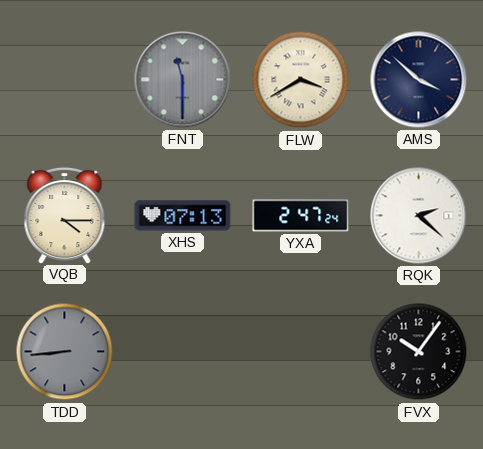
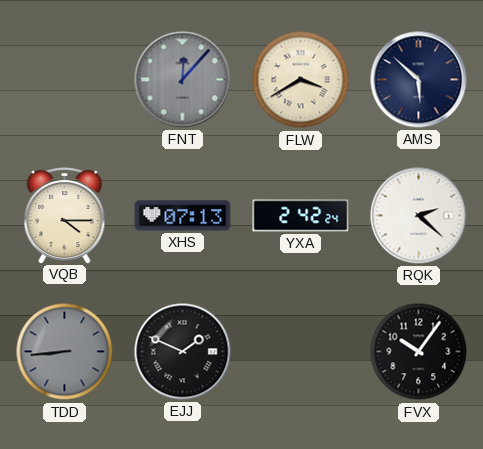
FNT: 11:30 -> 12:07
AMS: 3:52 -> 5:52
YXA: 2:47 -> 2:42
EJJ: none -> 1:49
